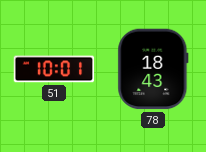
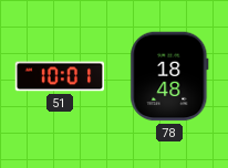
78: 18:43 -> 18:48
